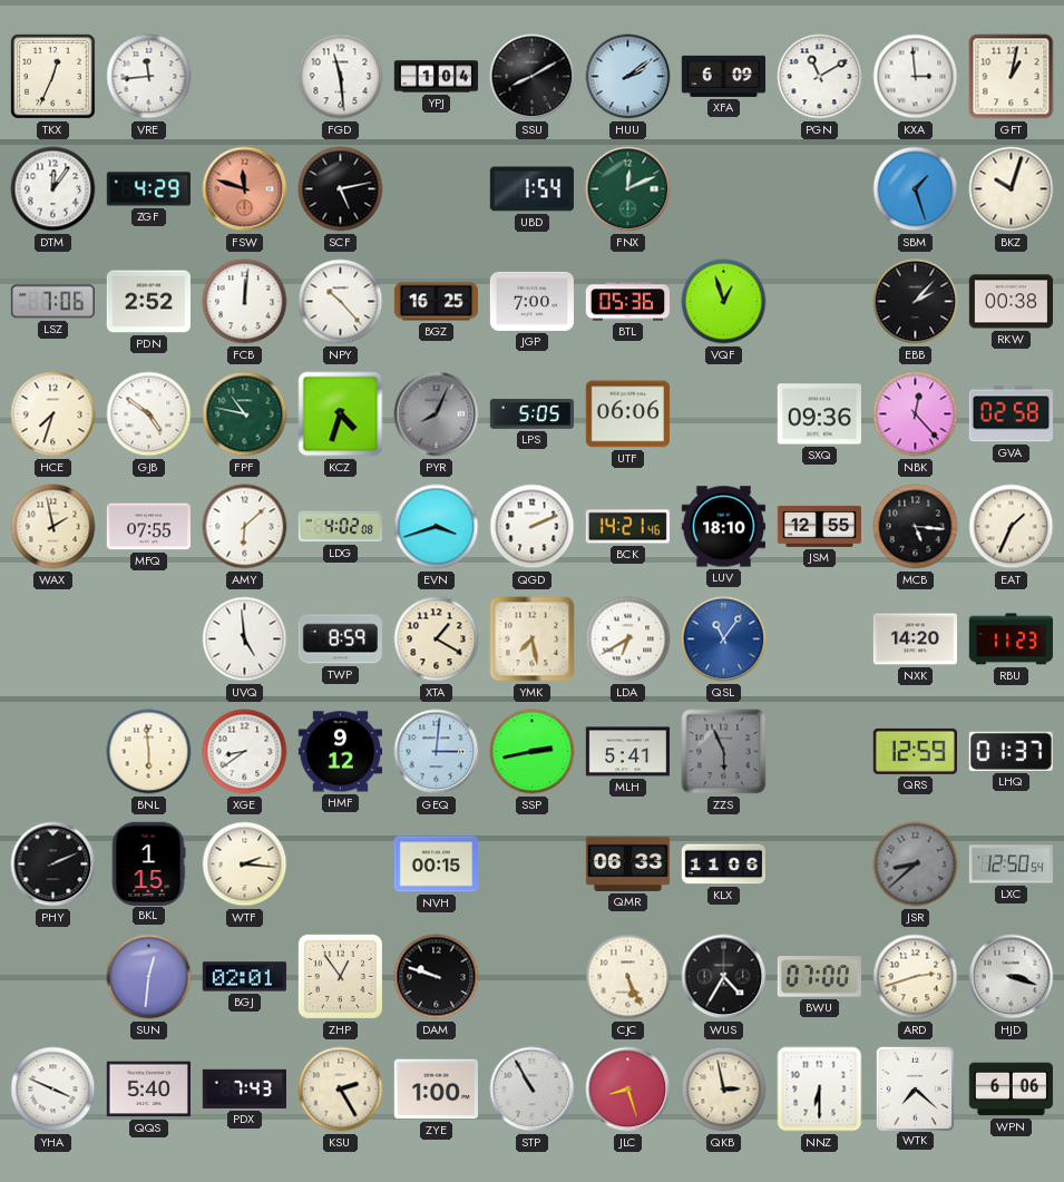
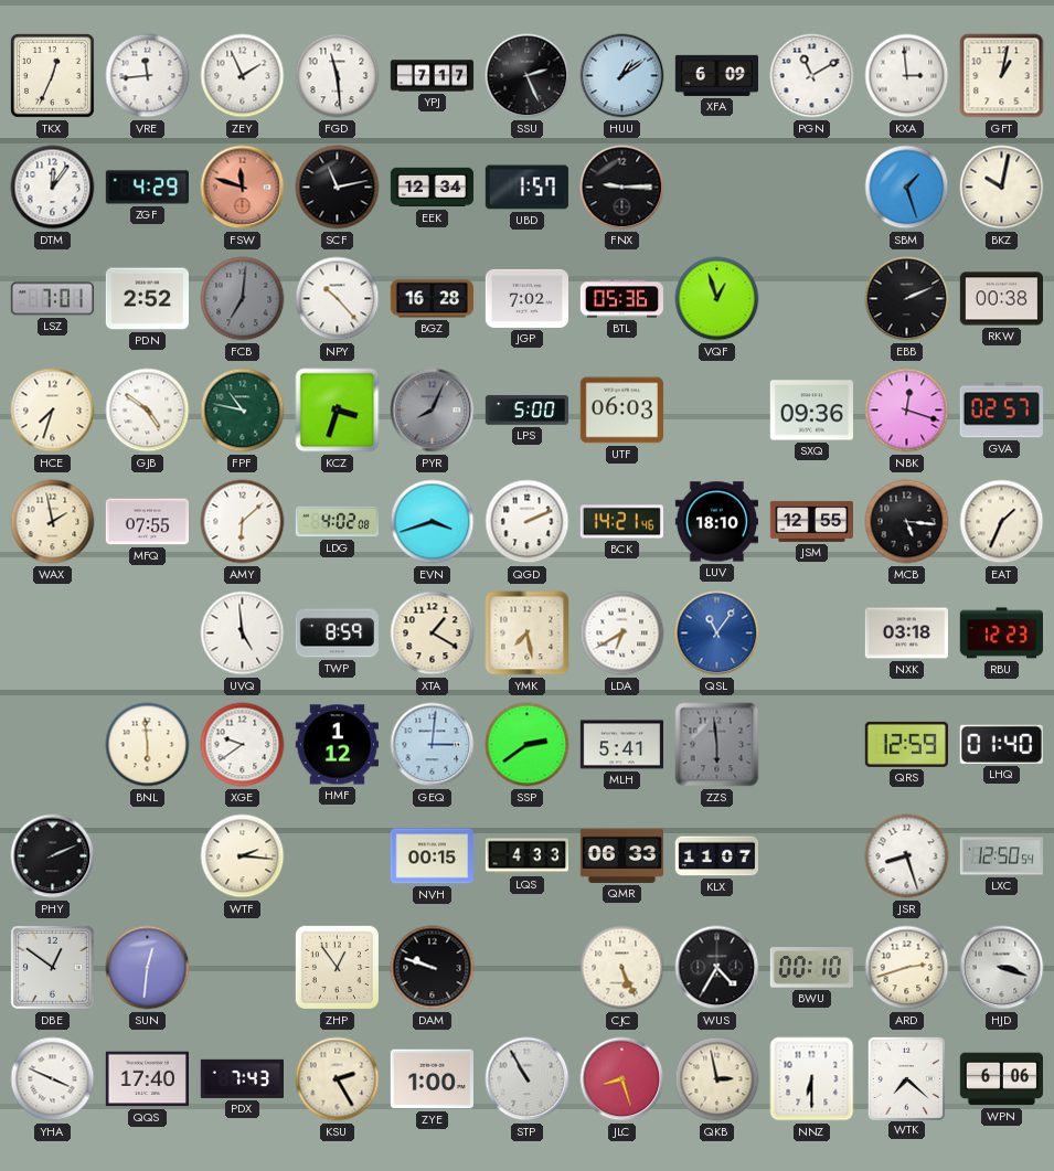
ZEY: none -> 1:56
YPJ: 1:04 -> 7:17
SSU: 8:10 -> 2:26
HUU: 2:09 -> 1:09
SCF: 5:13 -> 11:13
EEK: none -> 12:34
UBD: 1:54 -> 1:57
FNX: 12:11 -> 9:15
FNX dial: green -> black
BKZ: 10:03 -> 10:02
LSZ: 7:06 -> 7:01
FCB: 12:01 -> 7:01
FCB dial: white -> grey
BGZ: 16:25 -> 16:28
JGP: 7:00 -> 7:02
EBB: 2:07 -> 2:11
KCZ: 4:33 -> 3:33
LPS: 5:05 -> 5:00
UTF: 06:06 -> 06:03
NBK: 12:23 -> 12:18
GVA: 02:58 -> 02:57
NXK: 14:20 -> 03:18
RBU: 11:23 -> 12:23
XGE: 8:39 -> 9:39
HMF: 9:12 -> 1:12
SSP: 2:43 -> 2:39
ZZS: 5:56 -> 5:59
LHQ: 01:37 -> 01:40
BKL: 1:15 -> none
LQS: none -> 4:33
KLX: 11:06 -> 11:07
JSR: 8:38 -> 8:27
JSR dial: grey -> white
DBE: none -> 12:51
BGJ: 02:01 -> none
BWU: 07:00 -> 00:10
QQS: 5:40 -> 17:40
